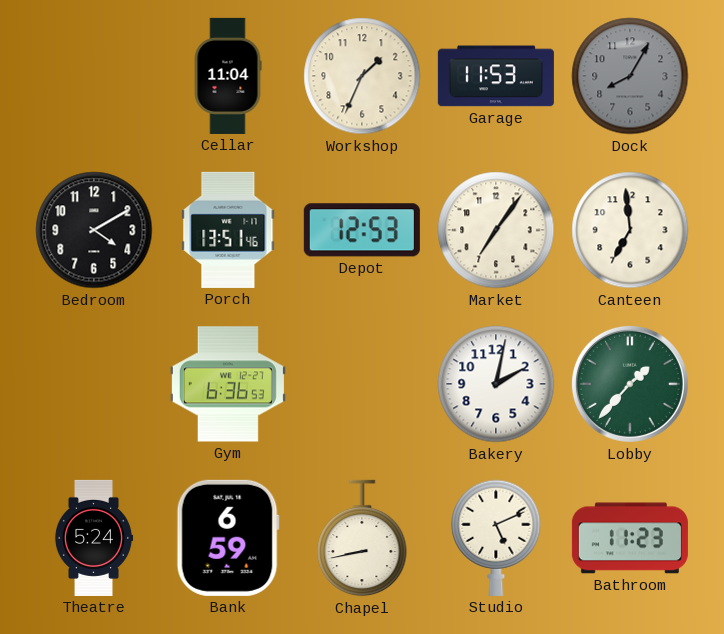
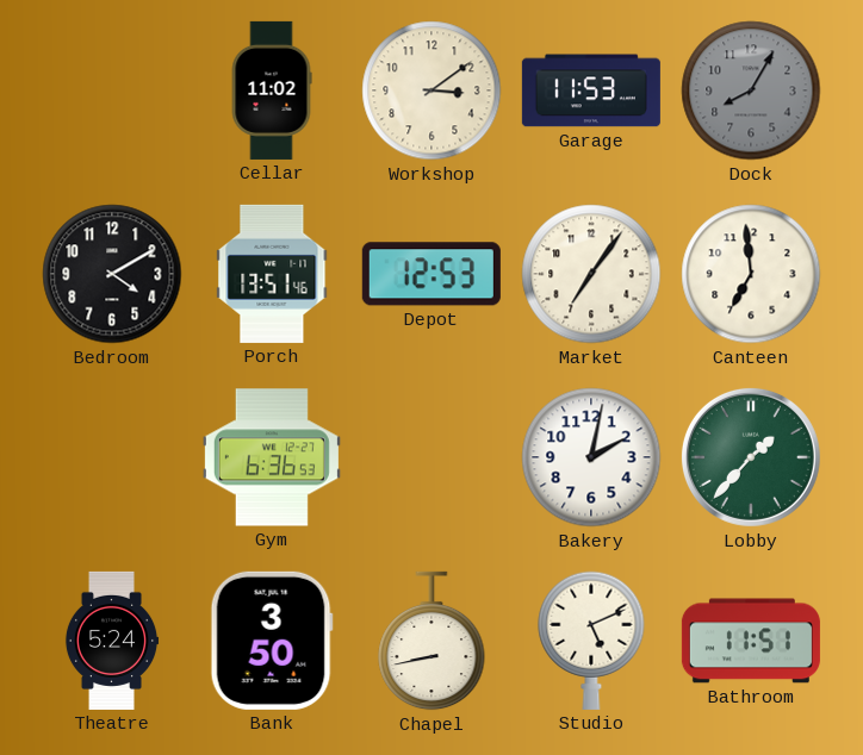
Cellar: 11:04 -> 11:02
Workshop: 1:34 -> 3:09
Bank: 6:59 -> 3:50
Bathroom: 11:23 -> 11:51
